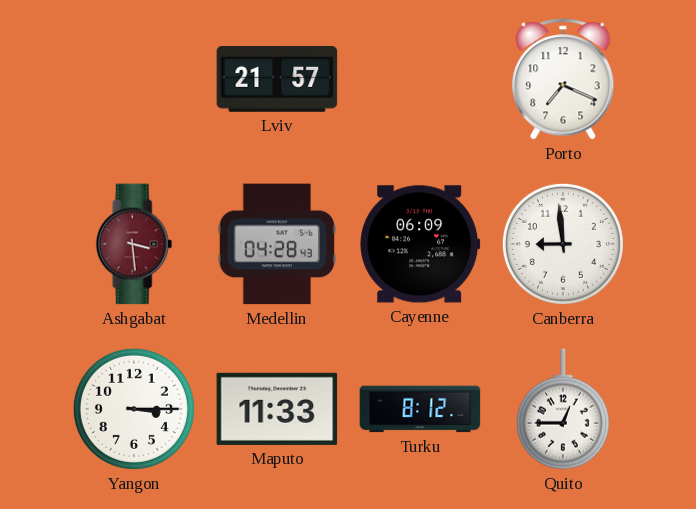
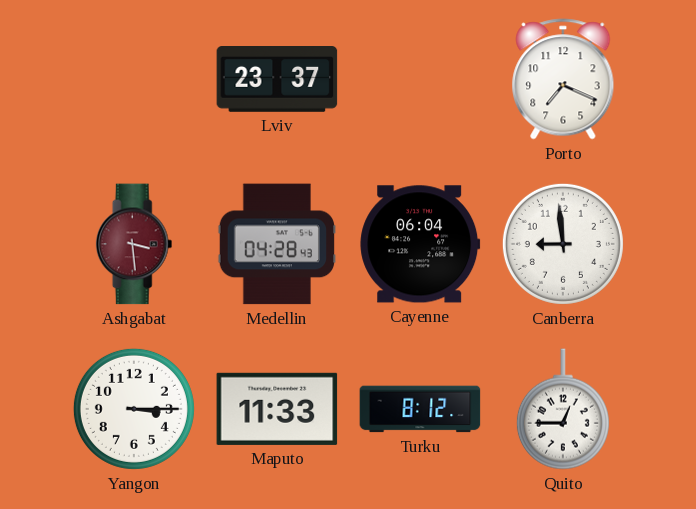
Lviv: 21:57 -> 23:37
Cayenne: 06:09 -> 06:04
